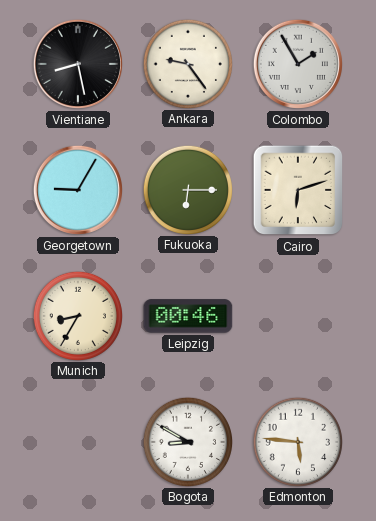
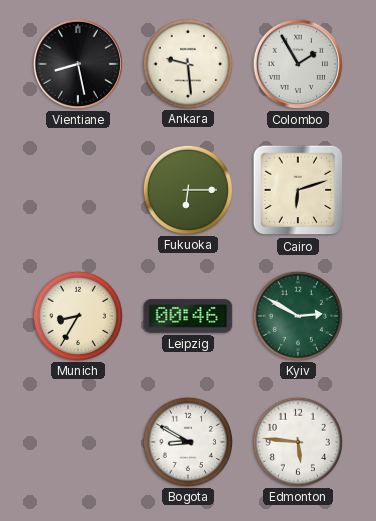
Ankara: 9:24 -> 9:29
Georgetown: 9:05 -> none
Kyiv: none -> 2:50
